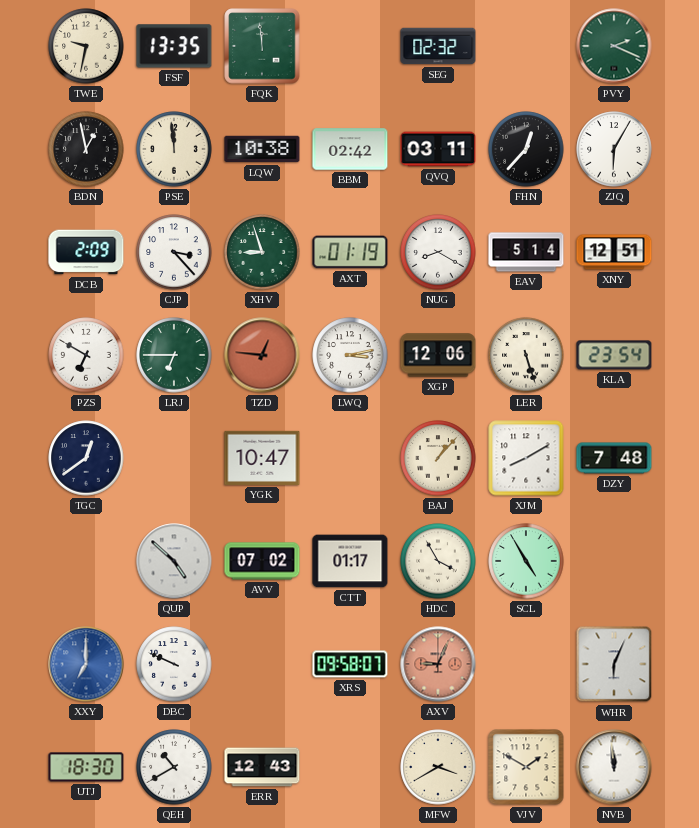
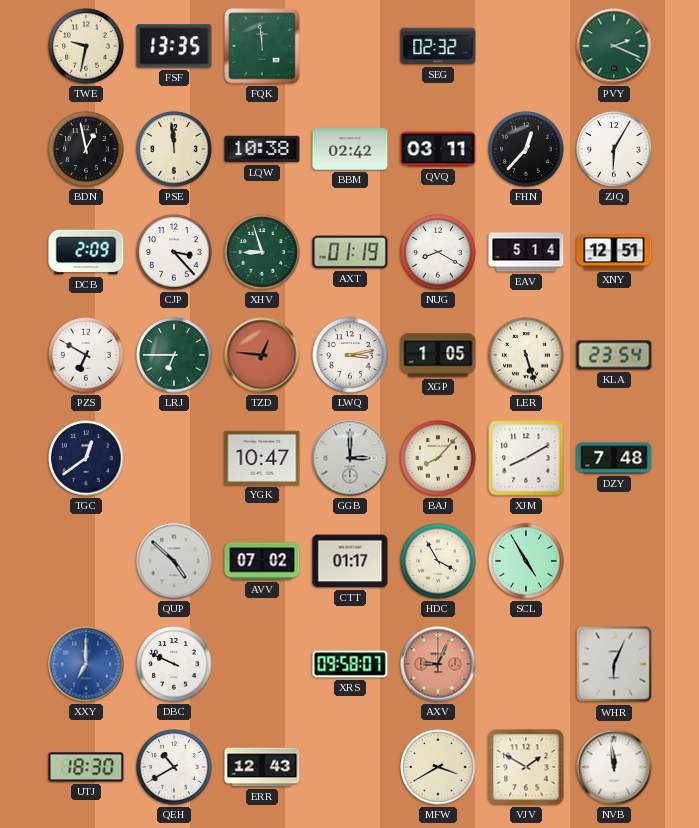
XGP: 12:06 -> 1:05
GGB: none -> 3:00
BAJ: 1:07 -> 8:07
